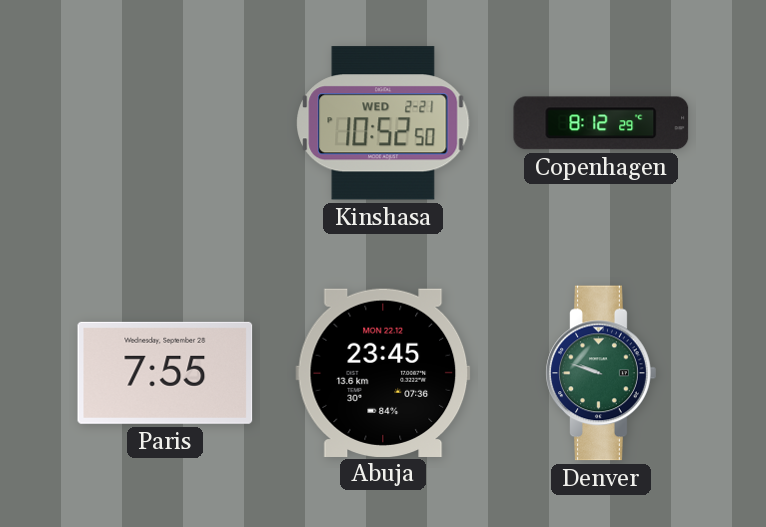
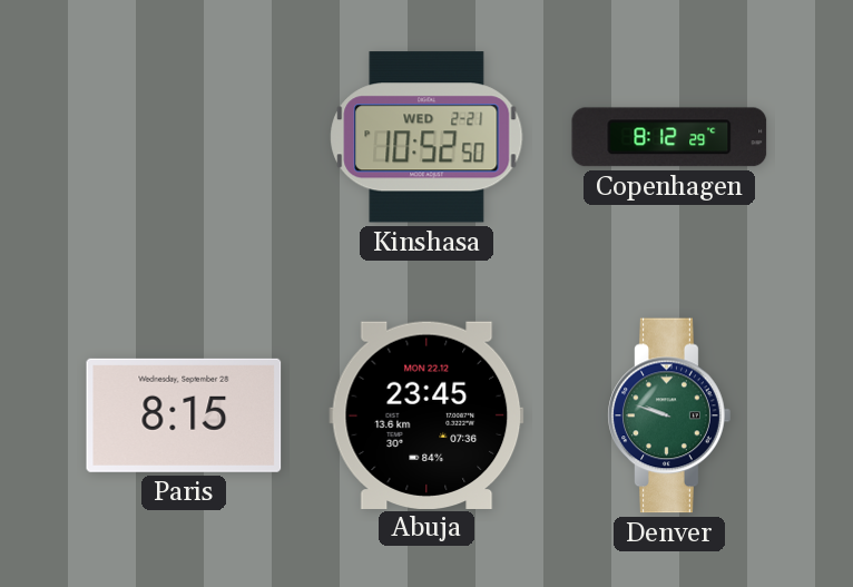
Paris: 7:55 -> 8:15
